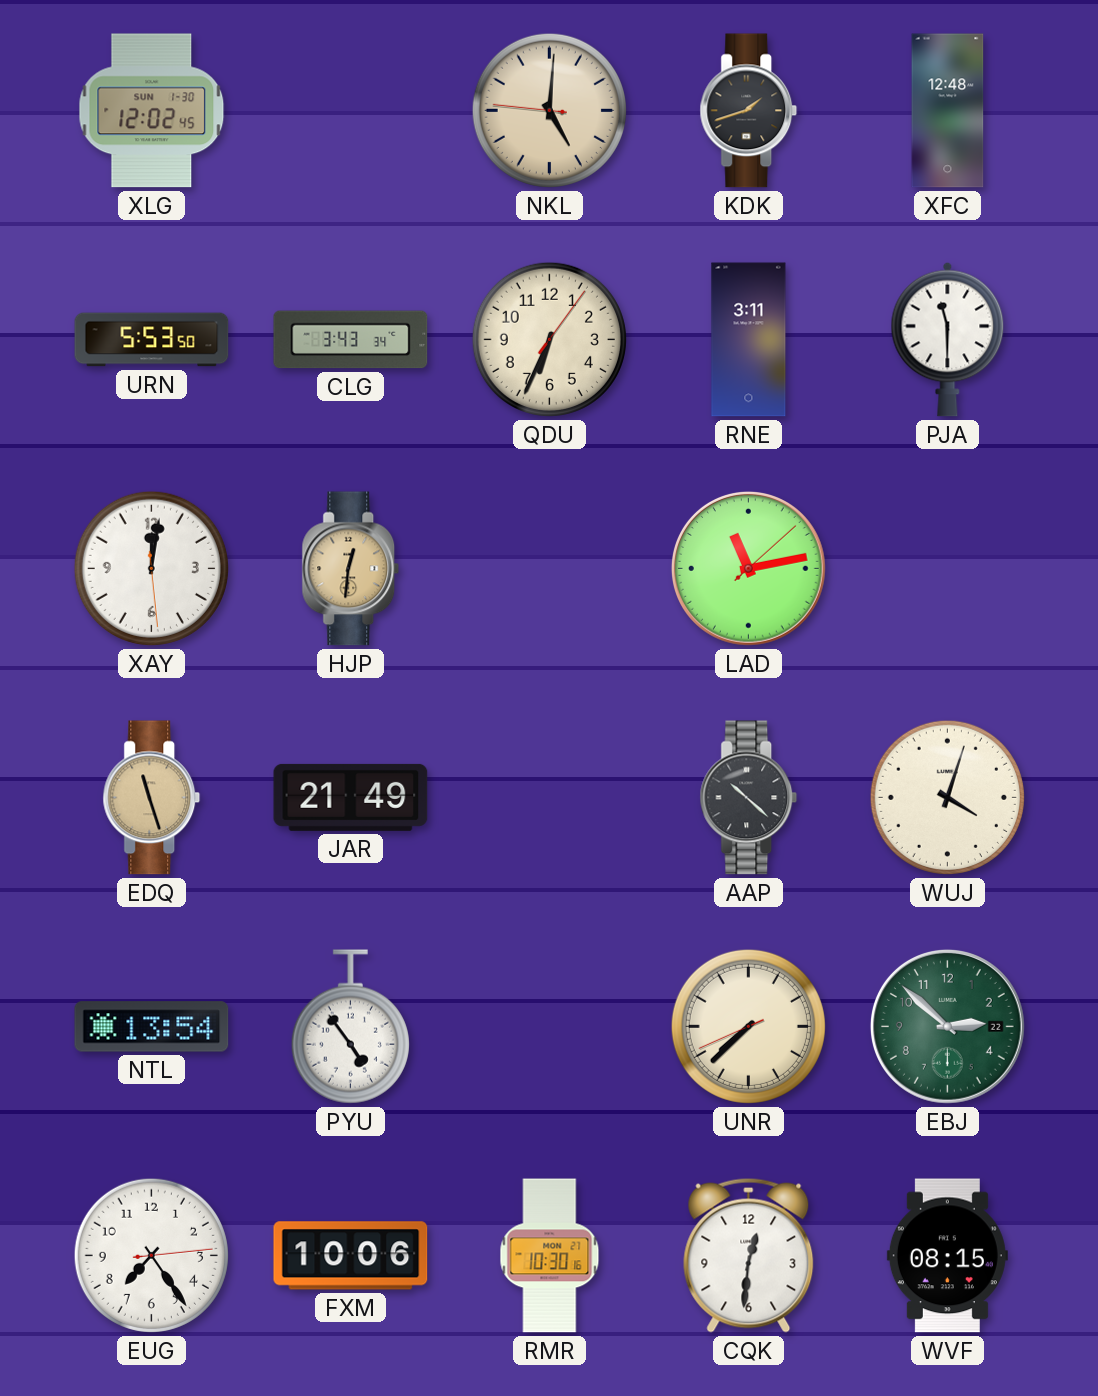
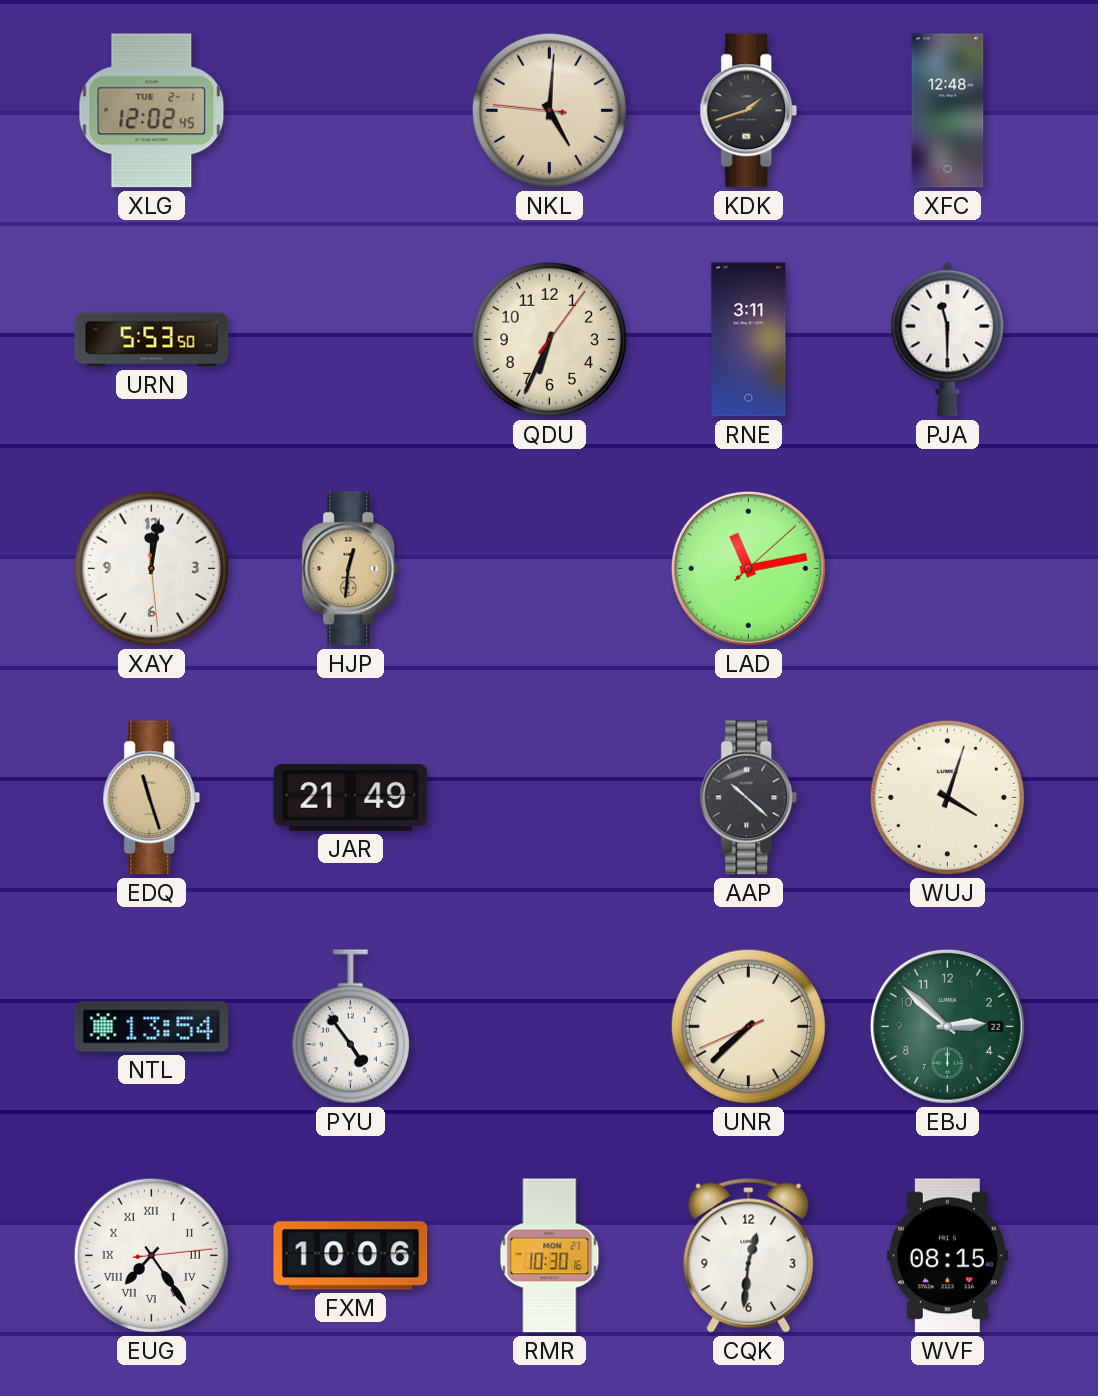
XLG date: SUN 1-30 -> TUE 2-1
CLG: 3:43 -> none
EUG numerals: Arabic -> Roman
